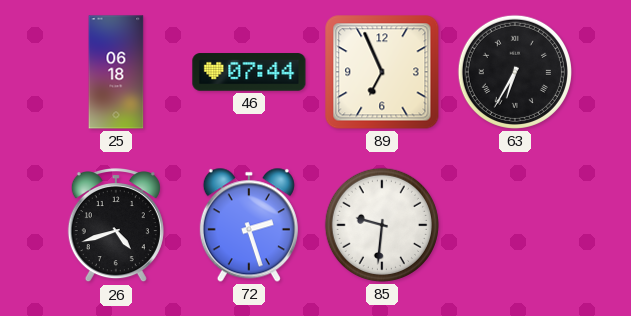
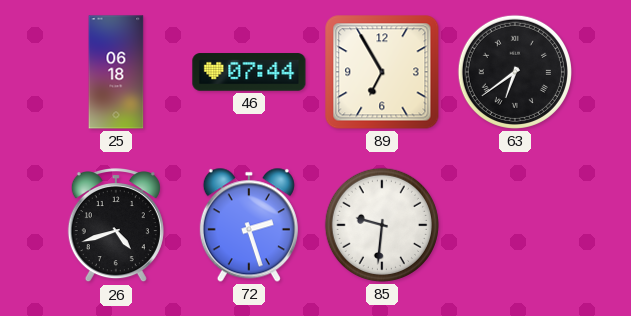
89: 6:56 -> 6:55
63: 6:35 -> 6:39
